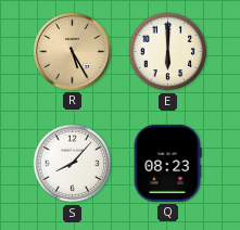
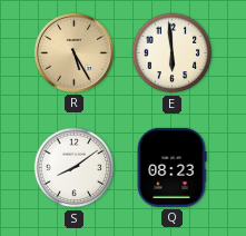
E: 6:00 -> 5:59
S: 8:07 -> 8:09
